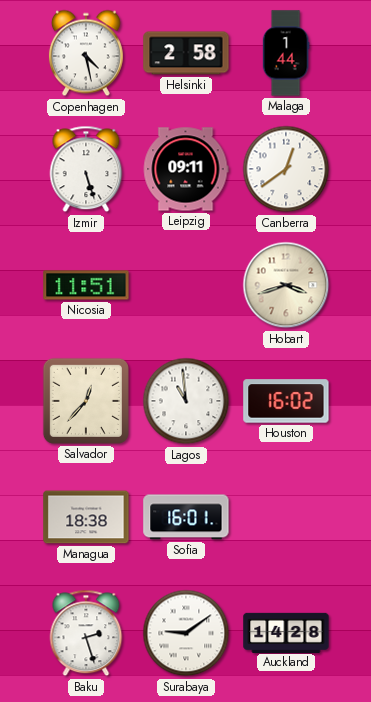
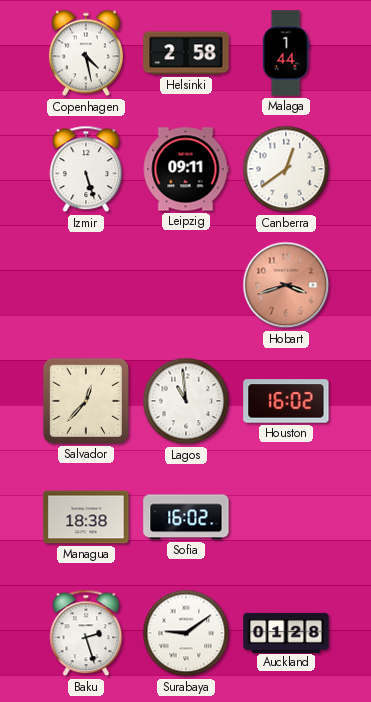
Nicosia: 11:51 -> none
Hobart dial: cream -> salmon
Sofia: 16:01 -> 16:02
Auckland: 14:28 -> 01:28
